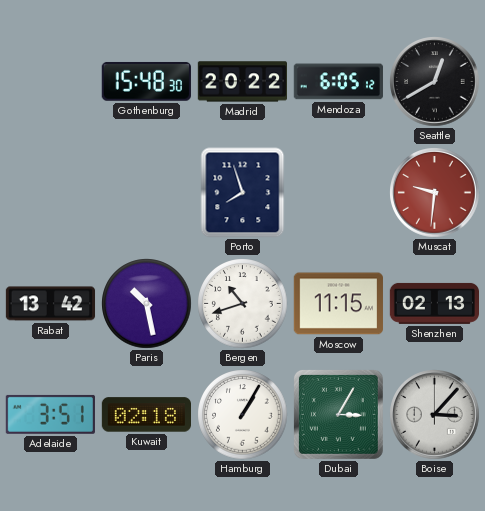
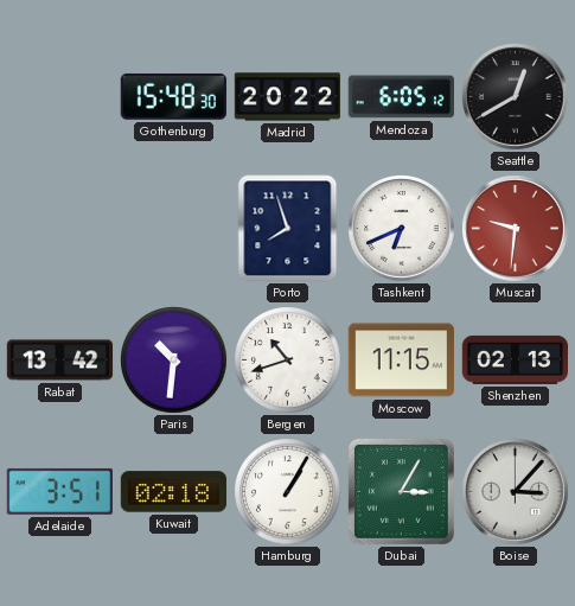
Tashkent: none -> 6:41
Paris: 10:28 -> 10:31
